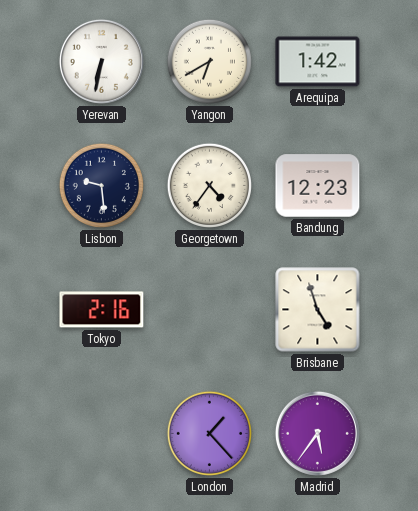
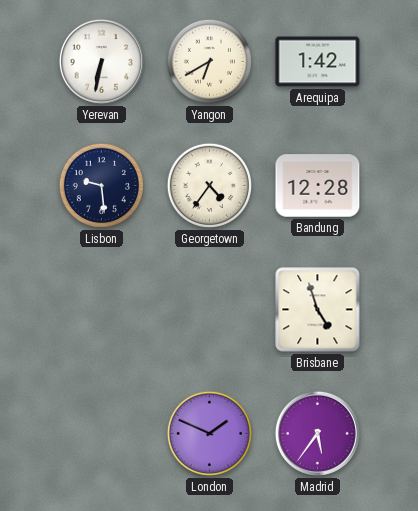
Bandung: 12:23 -> 12:28
Tokyo: 2:16 -> none
London: 1:23 -> 1:49
